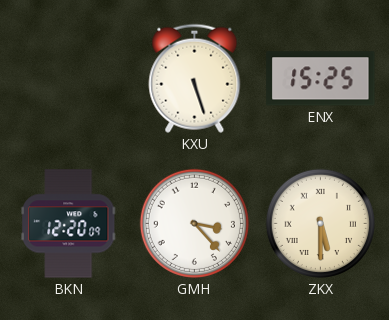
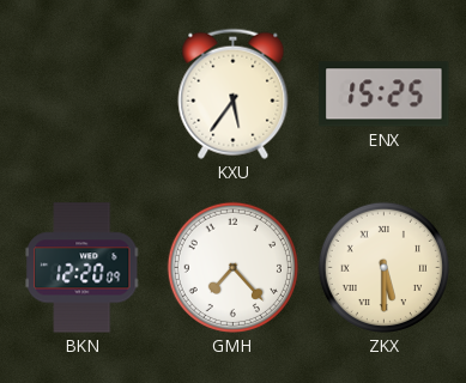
KXU: 5:27 -> 5:36
GMH: 3:23 -> 7:23
